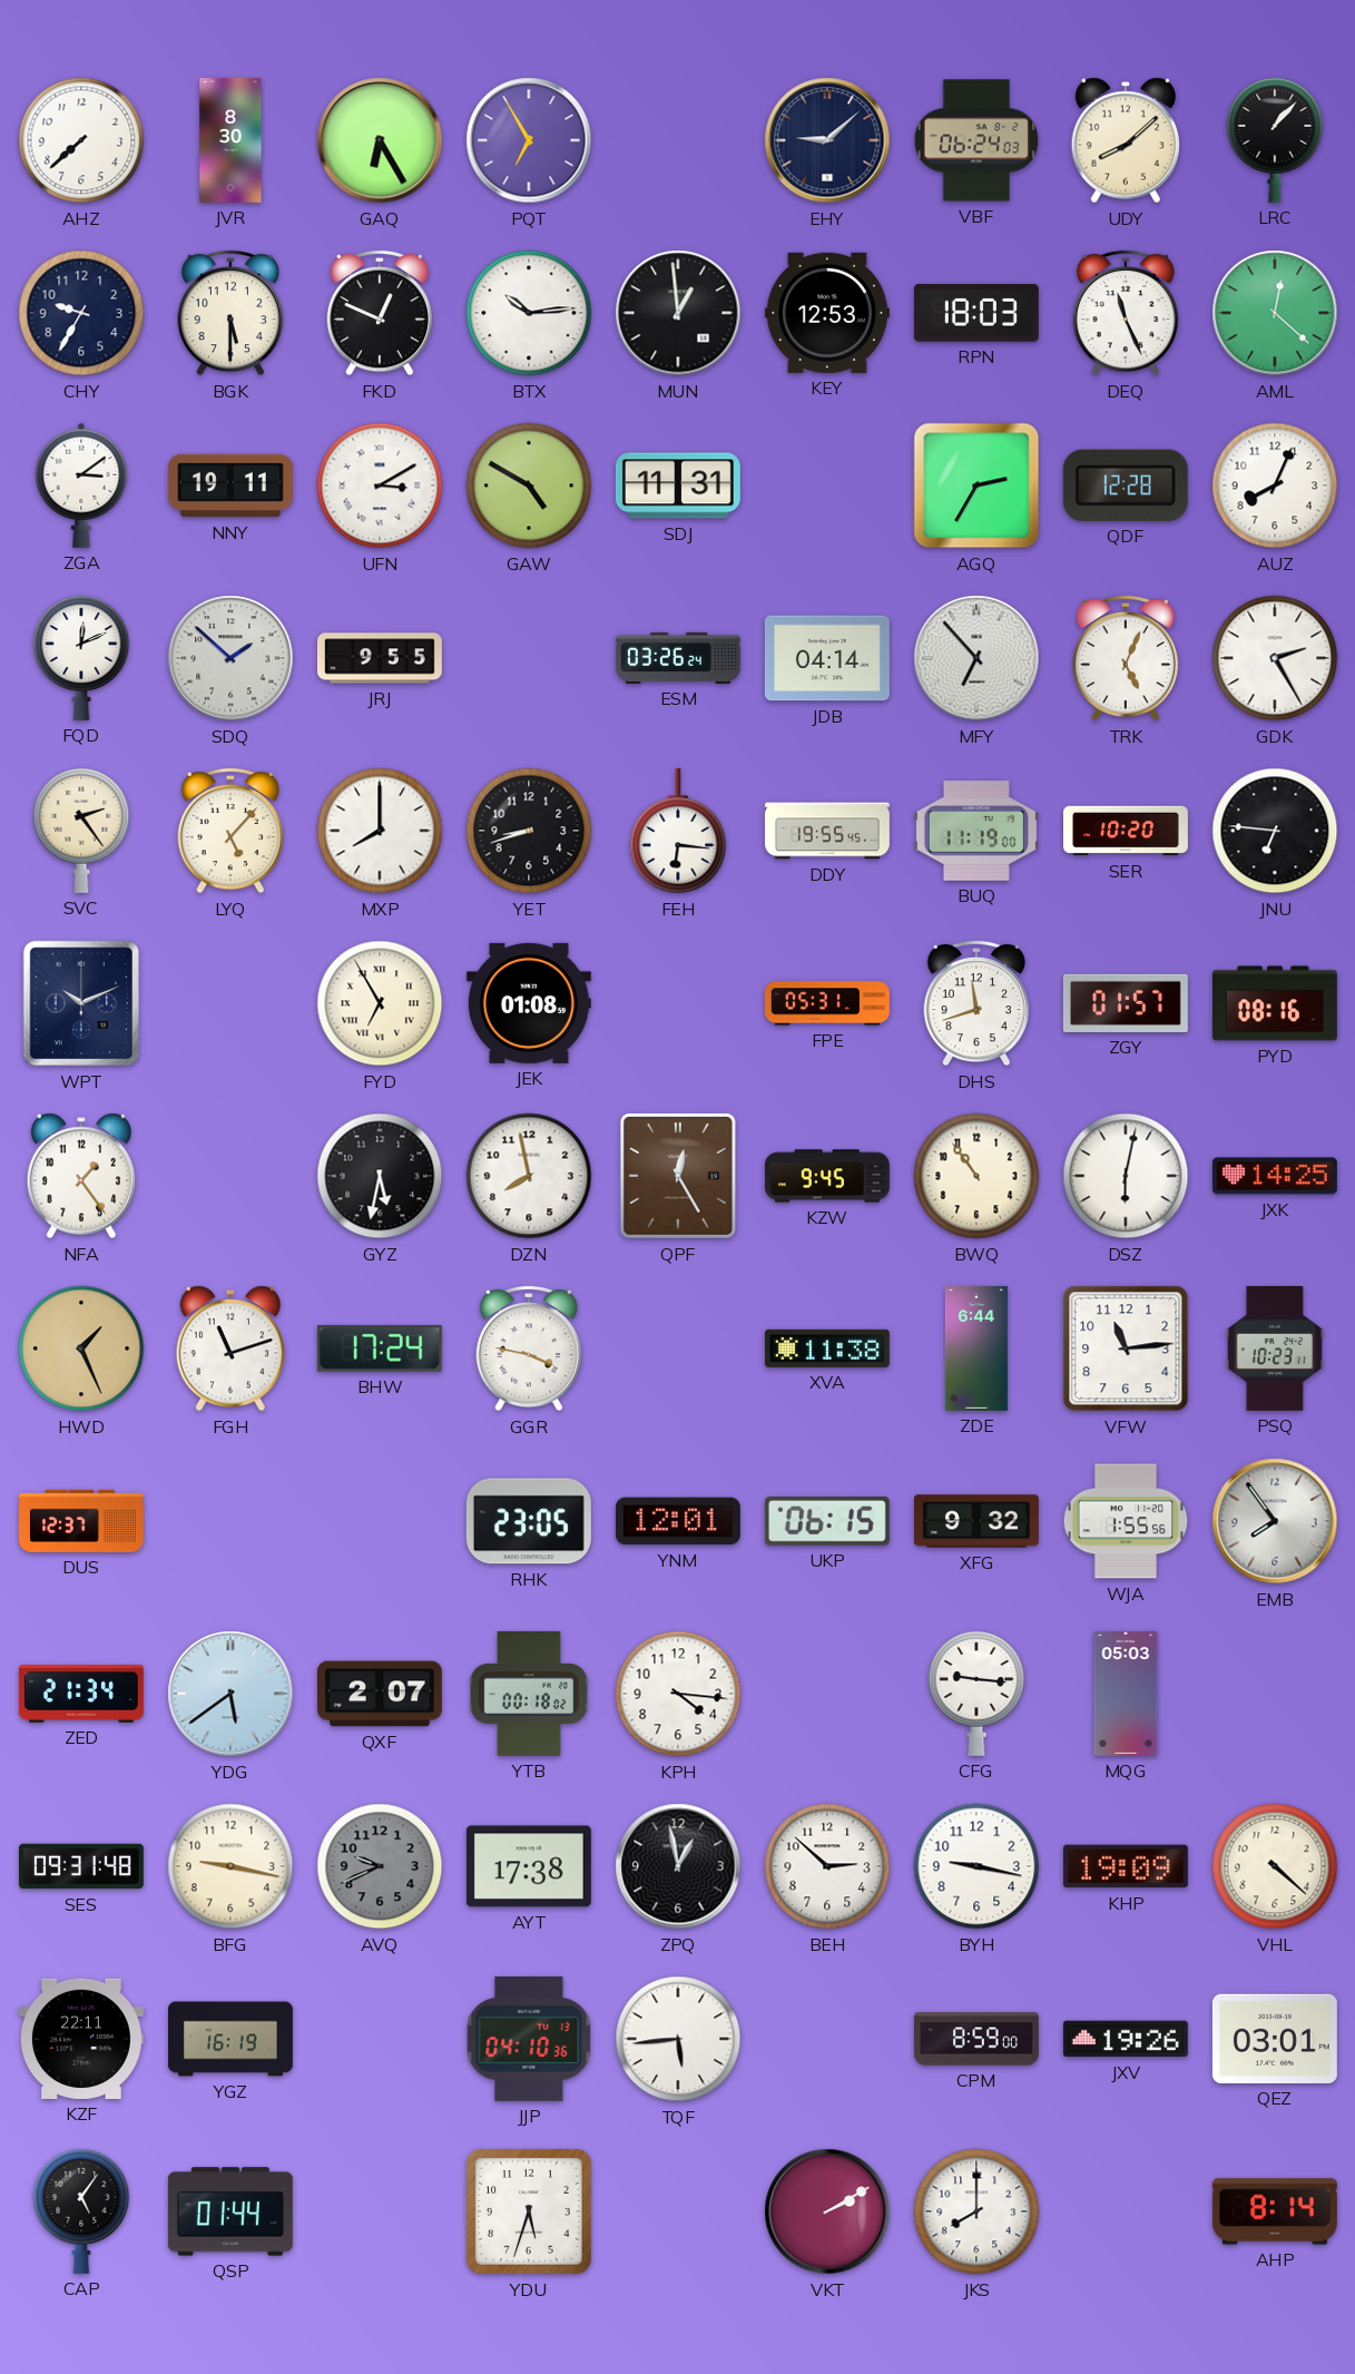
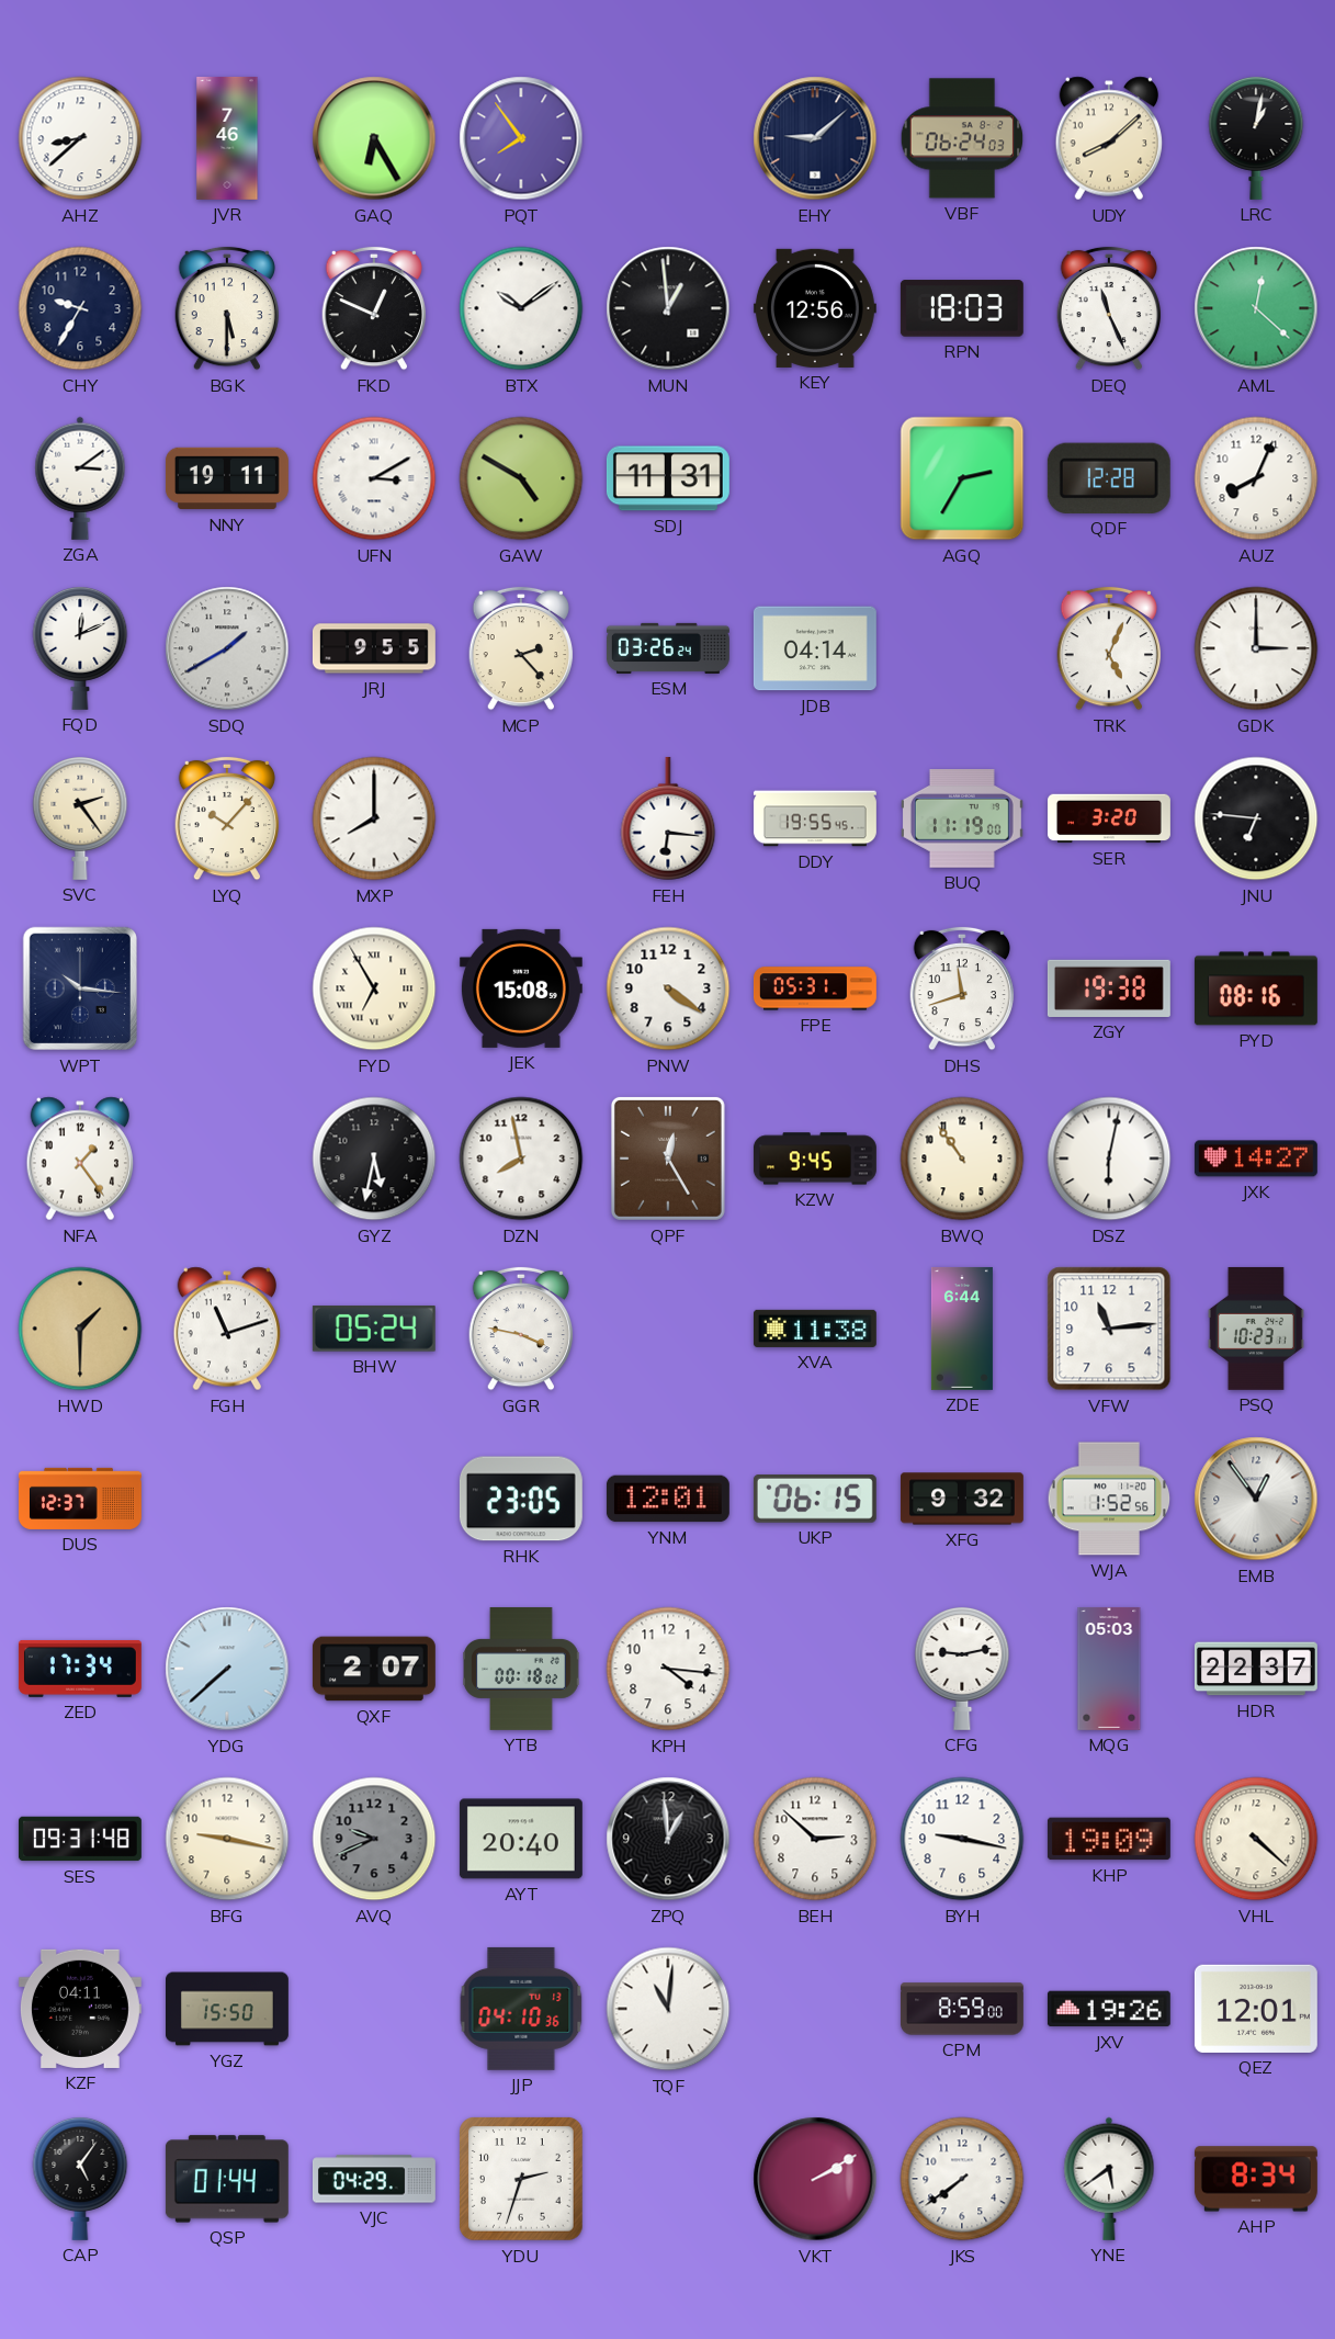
AHZ: 7:38 -> 8:38
JVR: 8:30 -> 7:46
PQT: 6:55 -> 7:54
LRC: 1:07 -> 1:02
BTX: 10:14 -> 10:09
KEY: 12:53 -> 12:56
SDQ: 1:52 -> 1:40
MCP: none -> 2:23
MFY: 6:53 -> none
GDK: 2:25 -> 3:00
LYQ: 5:07 -> 10:07
YET: 8:42 -> none
SER: 10:20 -> 3:20
WPT: 10:11 -> 10:16
JEK: 01:08 -> 15:08
PNW: none -> 4:21
ZGY: 01:57 -> 19:38
JXK: 14:25 -> 14:27
HWD: 1:26 -> 1:30
BHW: 17:24 -> 05:24
WJA: 1:55 -> 1:52
EMB: 7:54 -> 12:54
ZED: 21:34 -> 17:34
YDG: 5:39 -> 7:38
CFG: 9:16 -> 9:13
HDR: none -> 22:37
AYT: 17:38 -> 20:40
ZPQ: 12:58 -> 12:59
KZF: 22:11 -> 04:11
YGZ: 16:19 -> 15:50
TQF: 5:44 -> 11:01
QEZ: 03:01 -> 12:01
VJC: none -> 04:29
YDU: 5:33 -> 2:33
JKS: 8:00 -> 7:39
YNE: none -> 5:39
AHP: 8:14 -> 8:34
